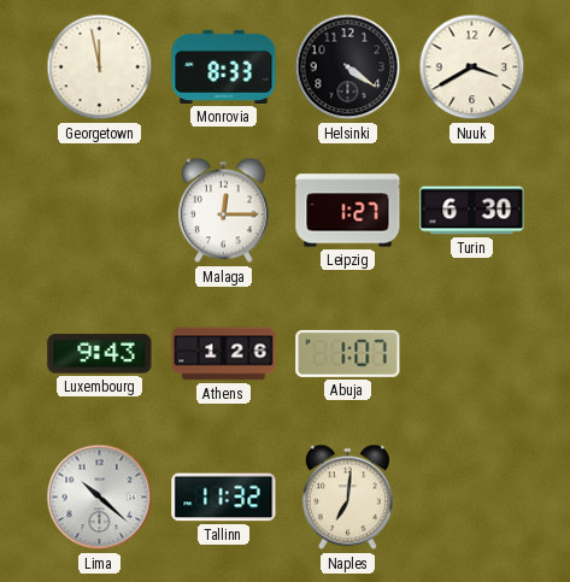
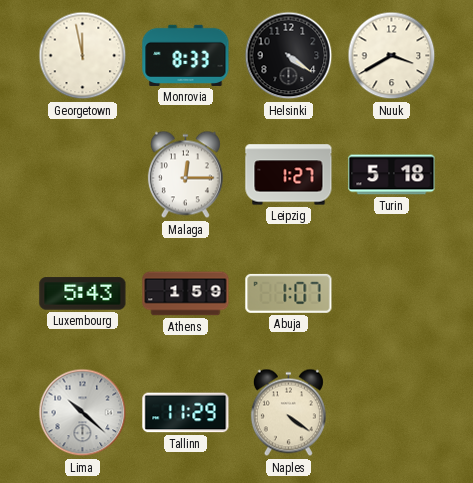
Turin: 6:30 -> 5:18
Luxembourg: 9:43 -> 5:43
Athens: 1:26 -> 1:59
Tallinn: 11:32 -> 11:29
Naples: 7:01 -> 4:21
